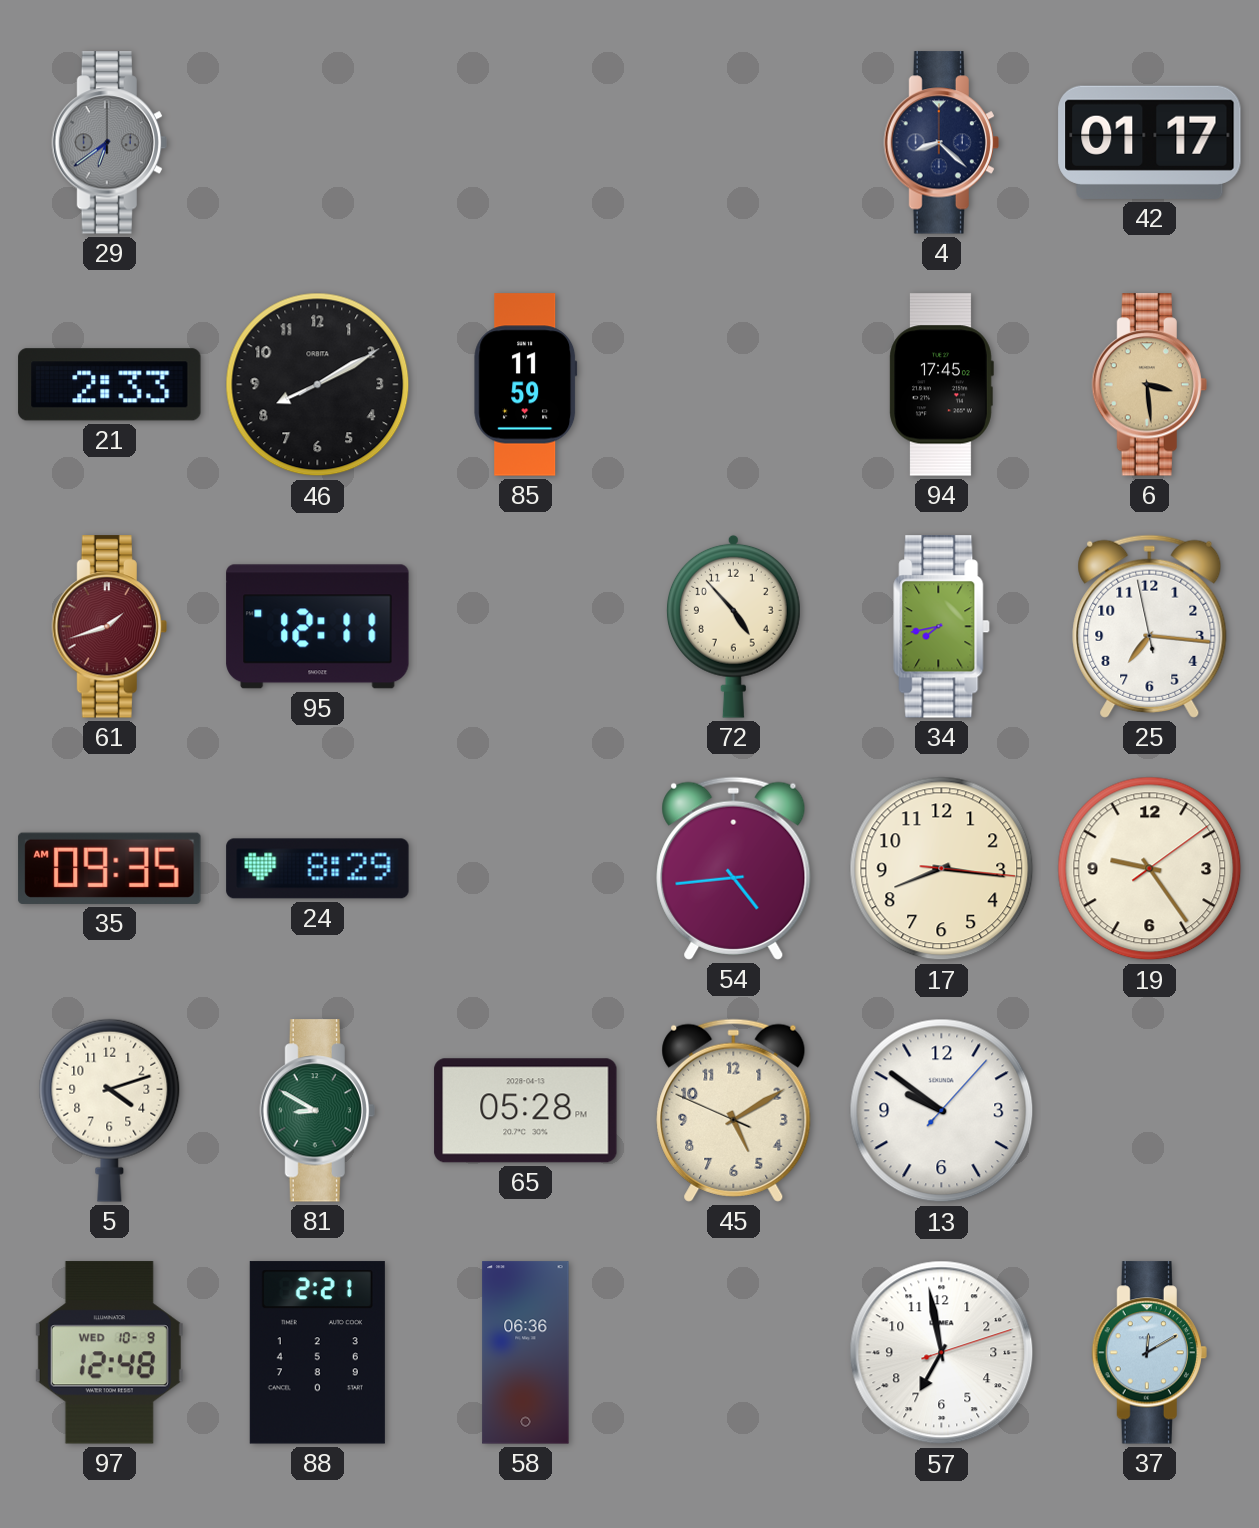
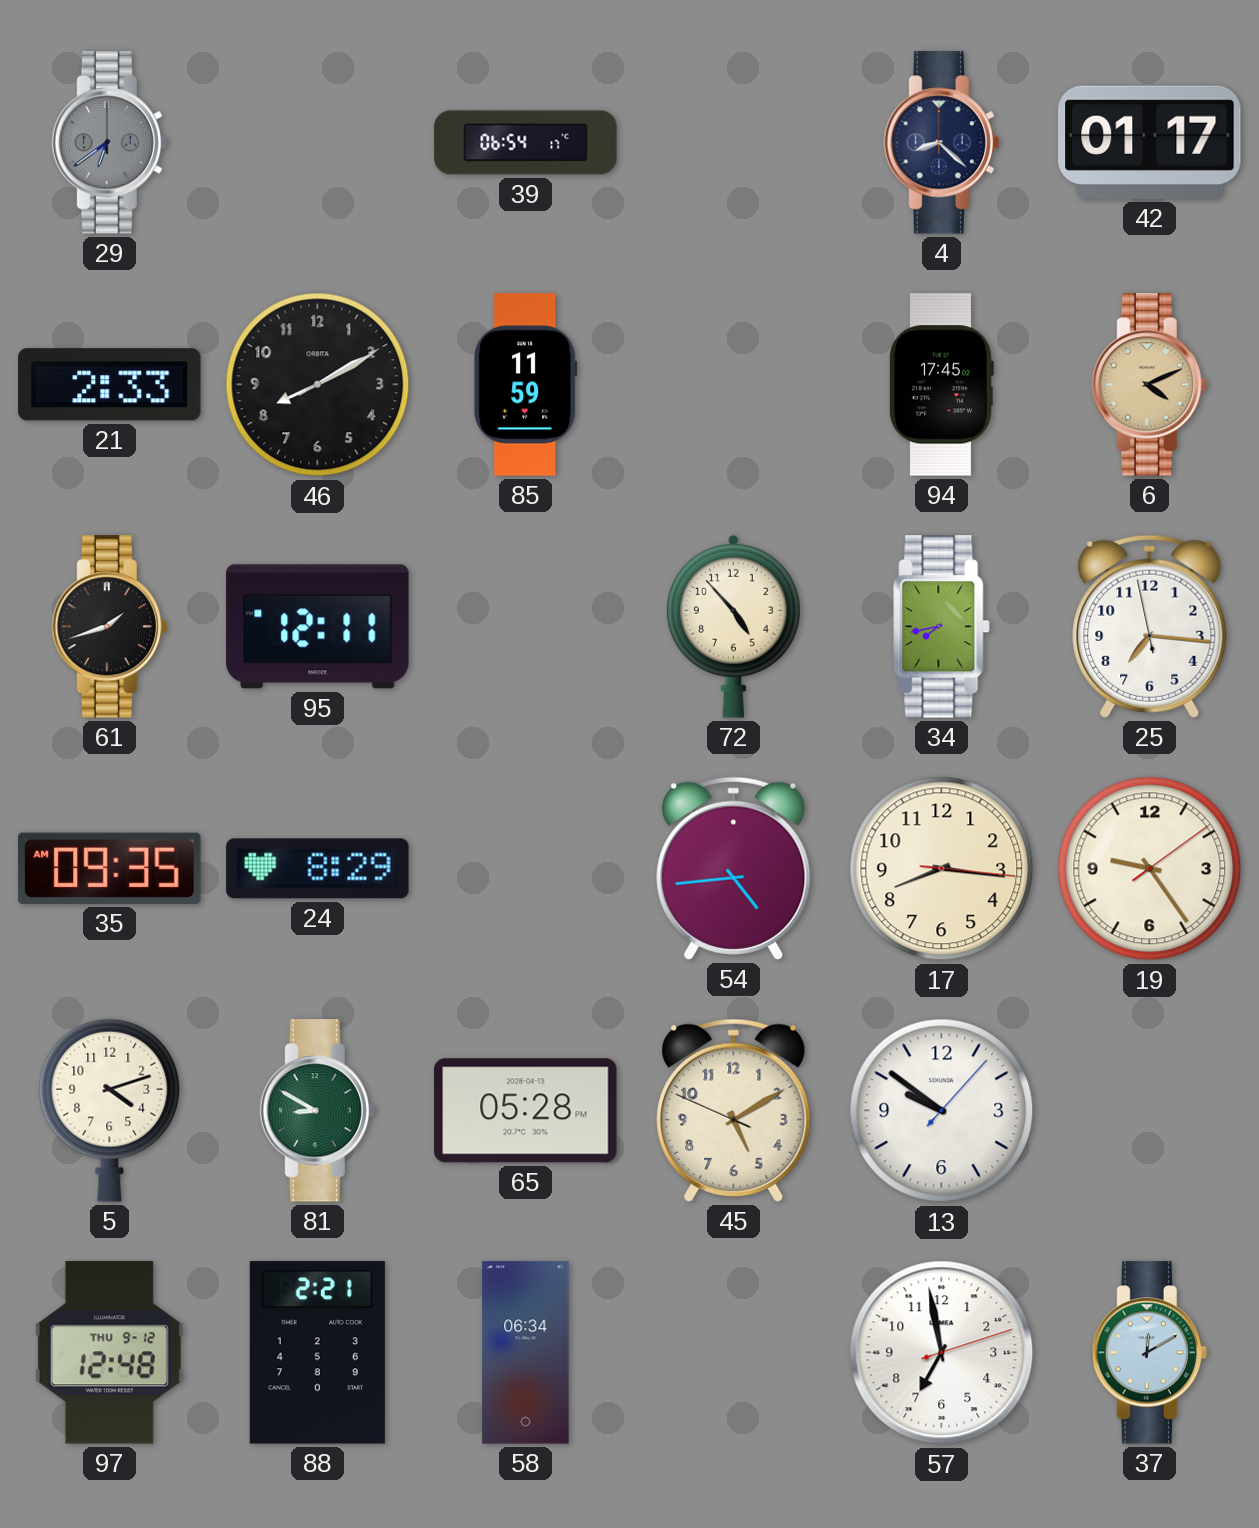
39: none -> 06:54
6: 3:29 -> 4:11
61 dial: burgundy -> black
97 date: WED 10-9 -> THU 9-12
58: 06:36 -> 06:34
